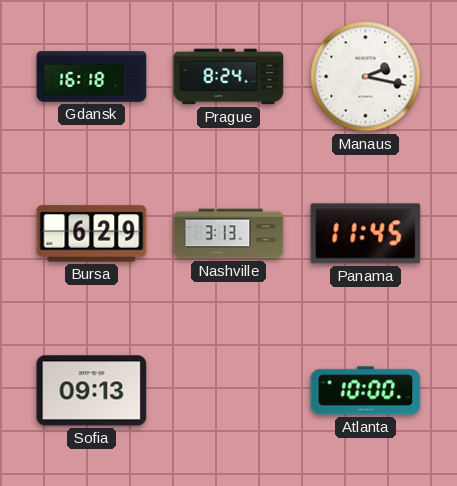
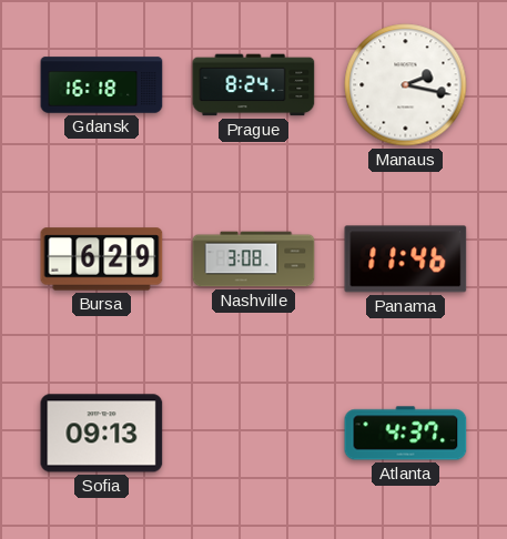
Nashville: 3:13 -> 3:08
Panama: 11:45 -> 11:46
Atlanta: 10:00 -> 4:37
